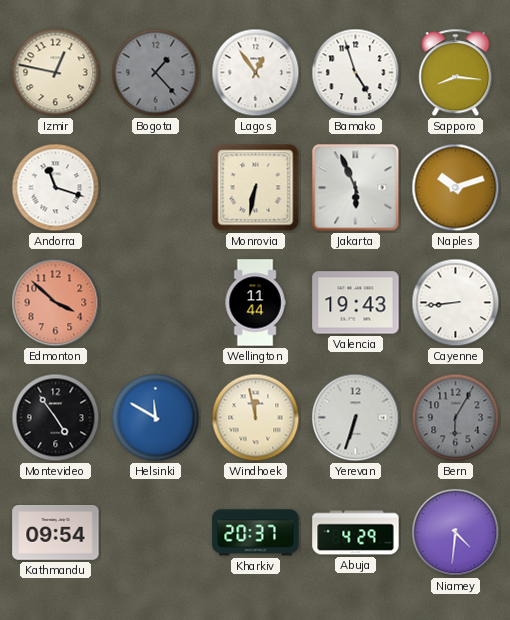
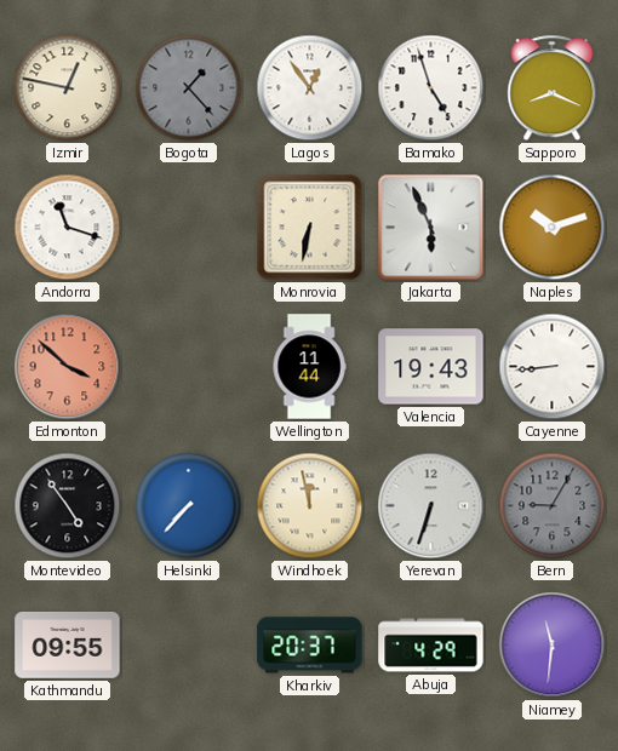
Sapporo: 8:16 -> 8:19
Helsinki: 11:50 -> 7:37
Bern: 6:05 -> 9:05
Kathmandu: 09:54 -> 09:55
Niamey: 4:31 -> 11:31
